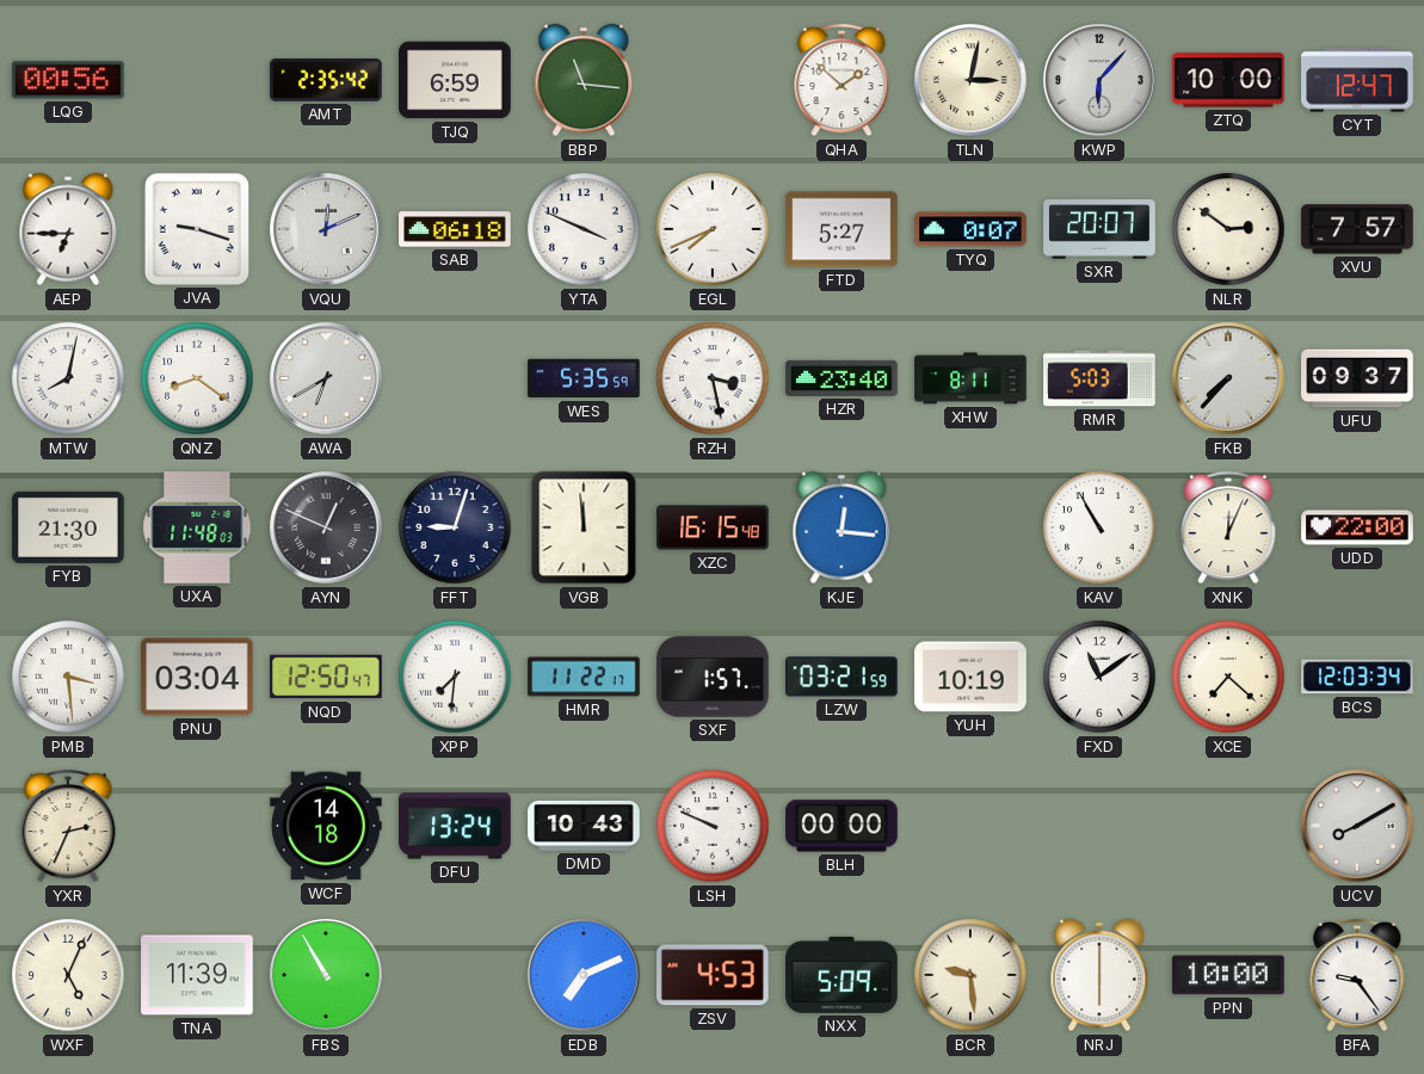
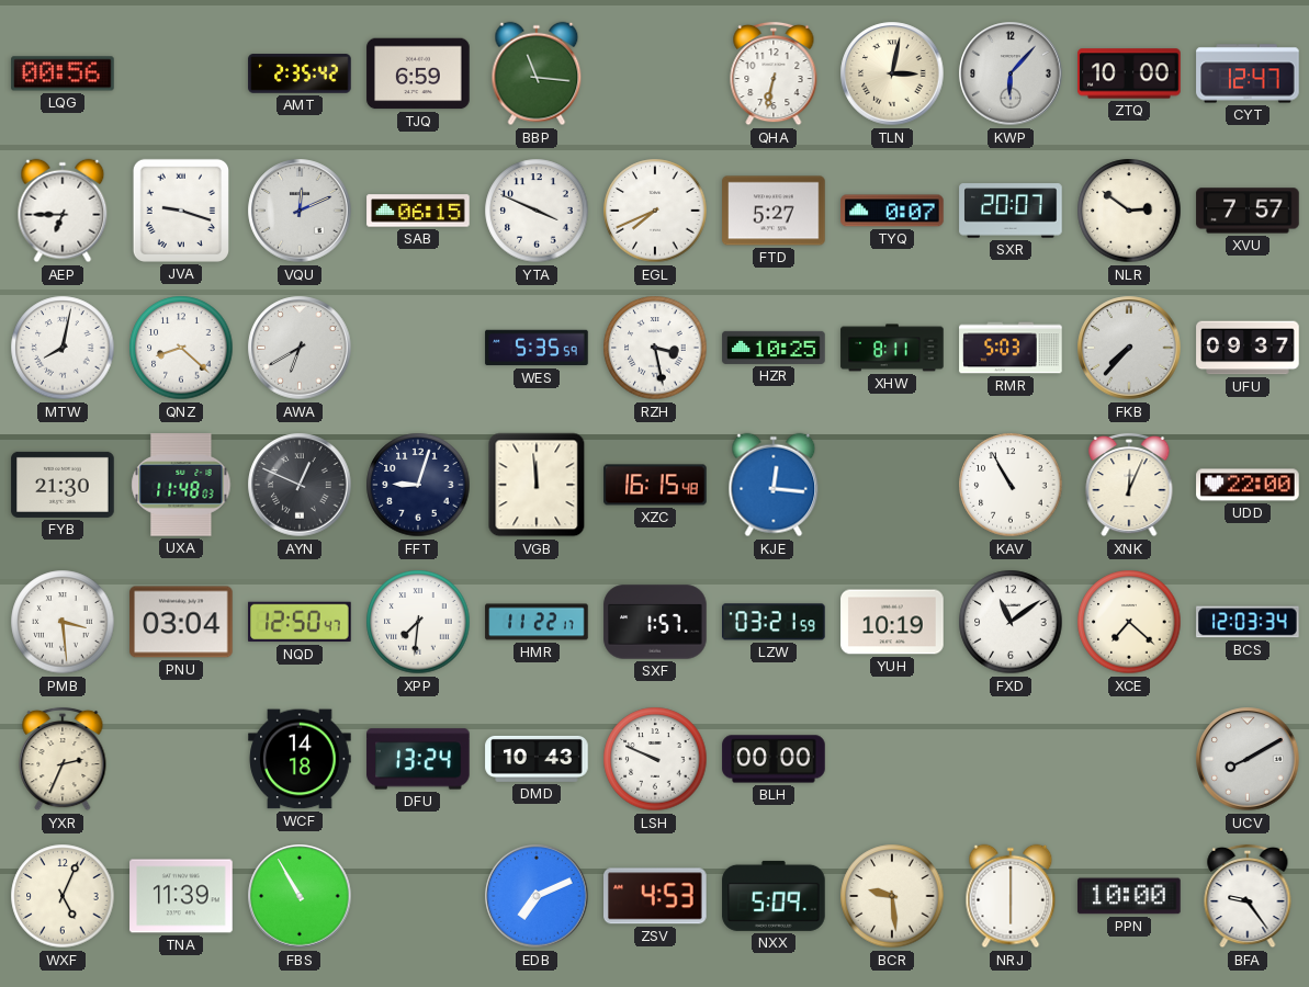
QHA: 1:52 -> 6:32
SAB: 06:18 -> 06:15
QNZ: 8:21 -> 8:22
HZR: 23:40 -> 10:25
